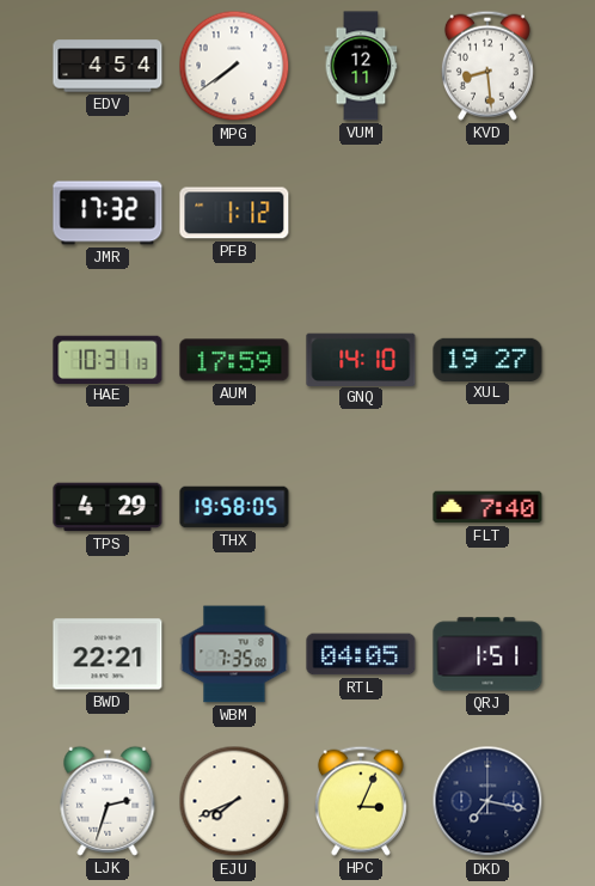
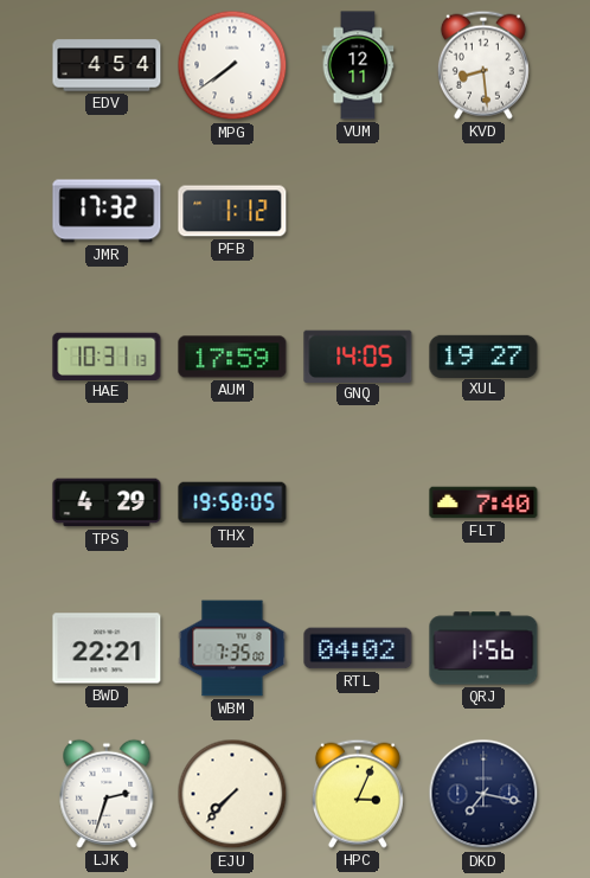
GNQ: 14:10 -> 14:05
RTL: 04:05 -> 04:02
QRJ: 1:51 -> 1:56
EJU: 7:41 -> 7:37
